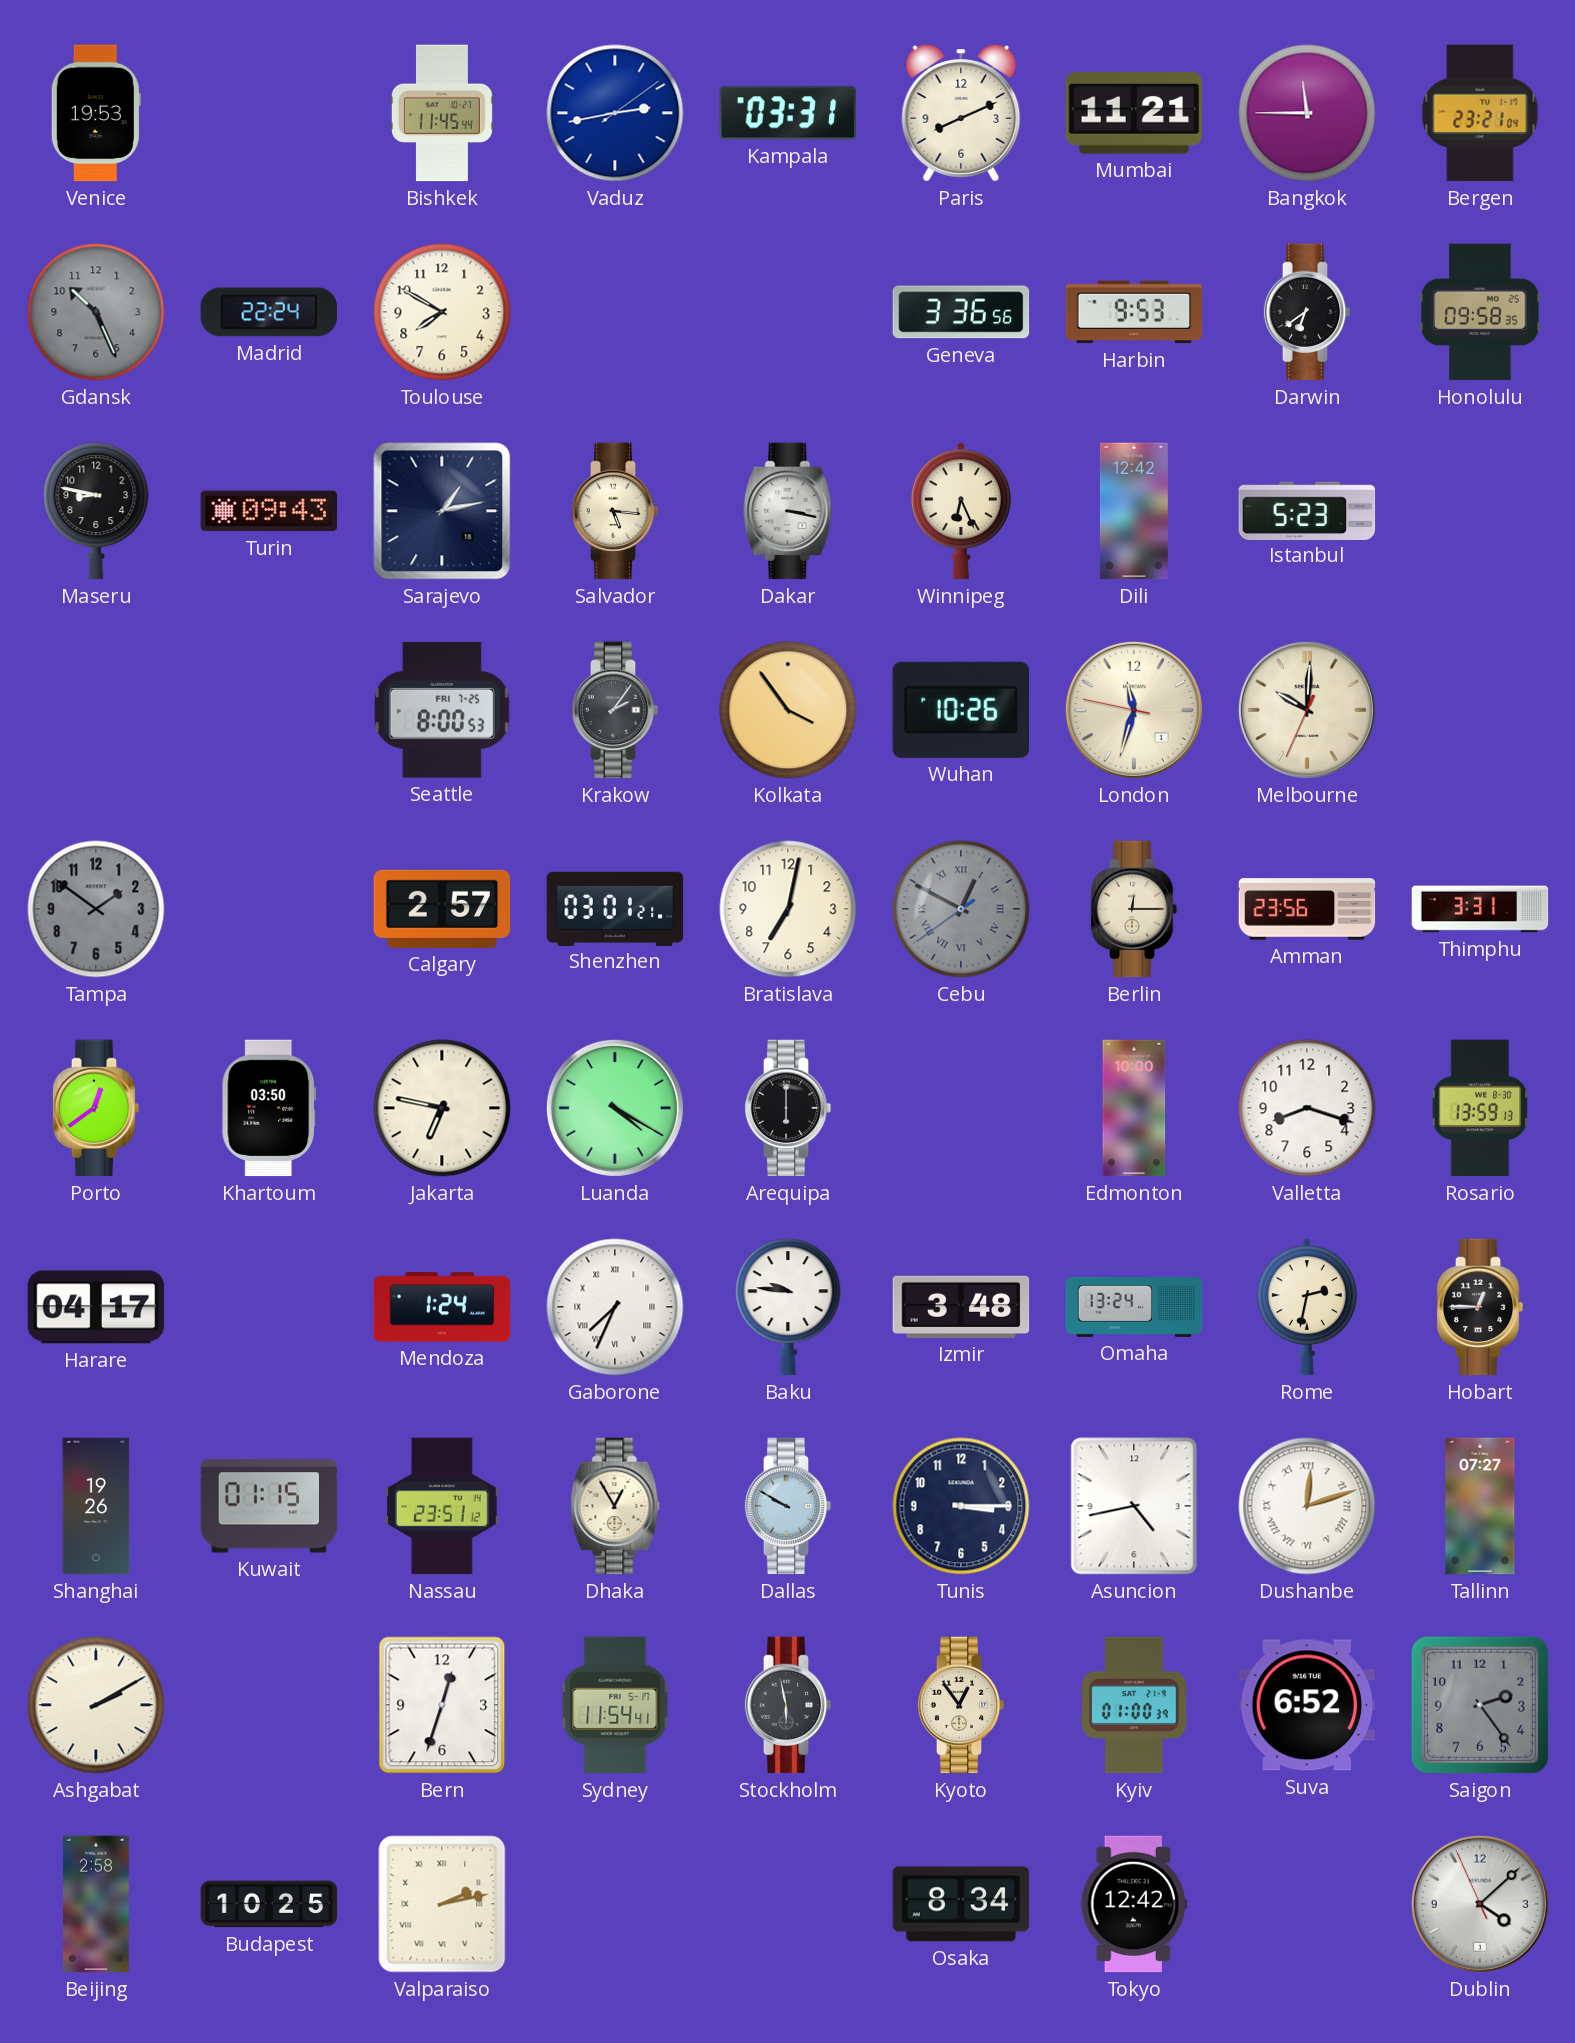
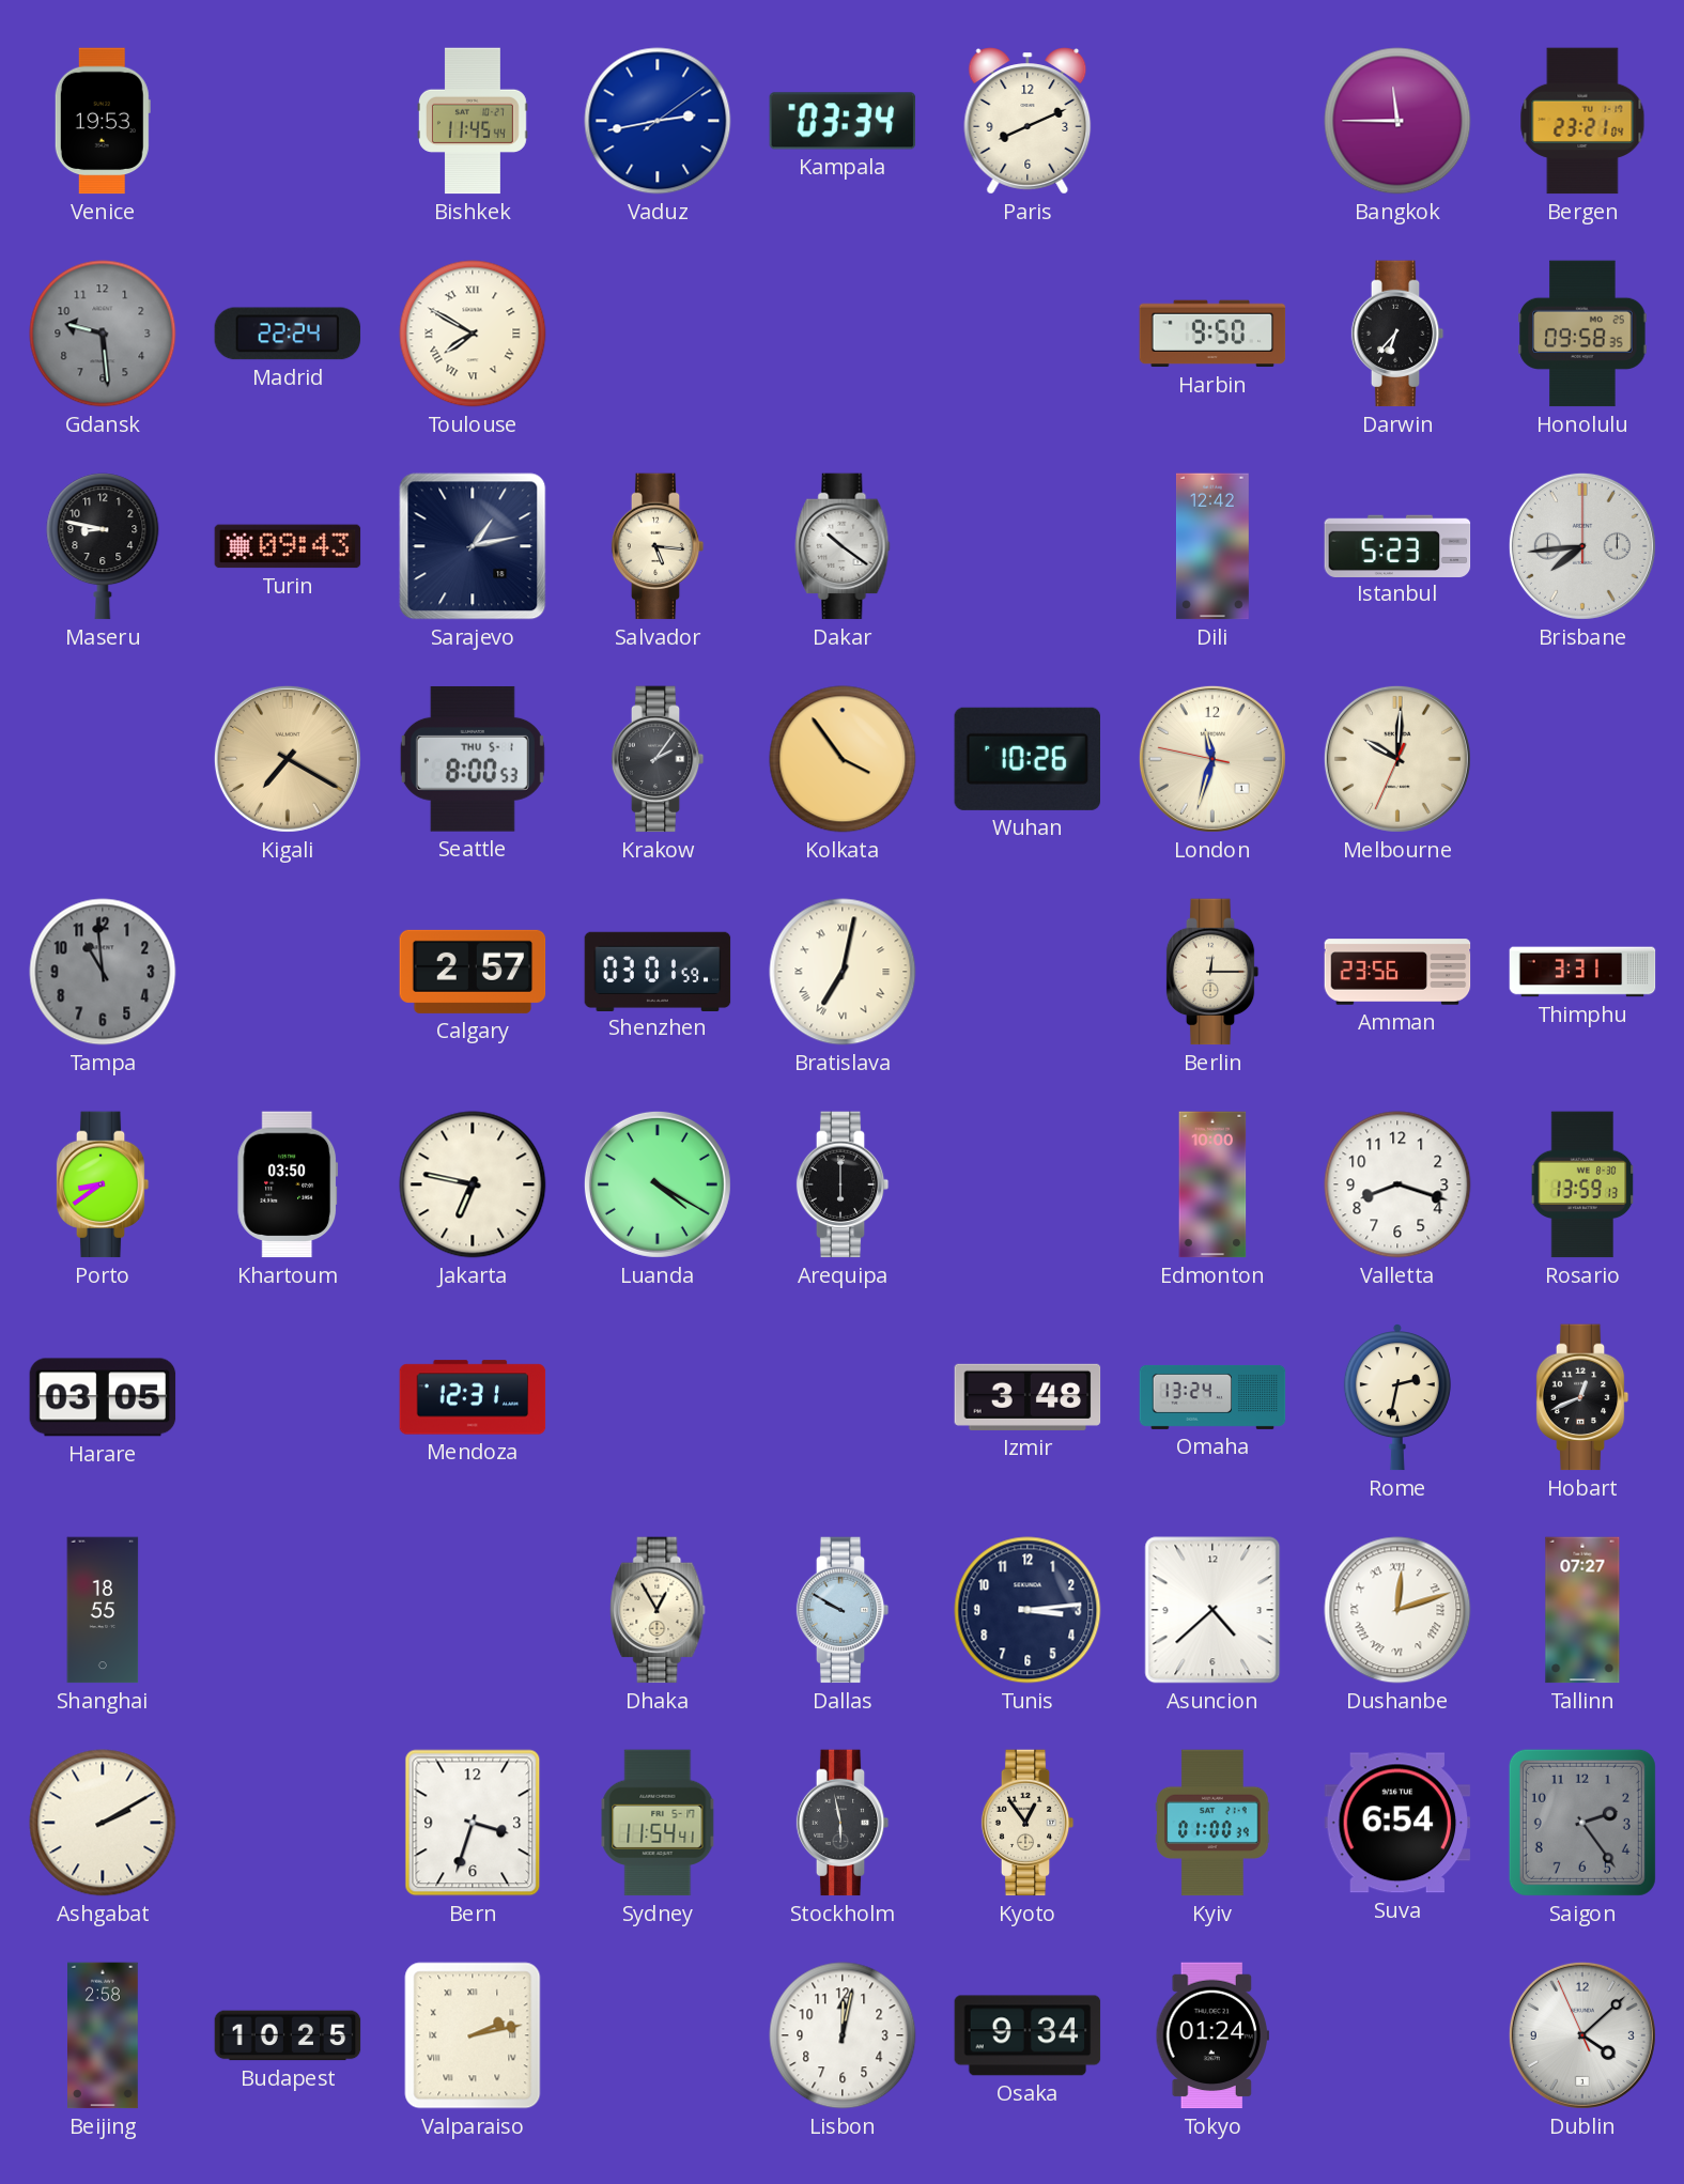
Kampala: 03:31 -> 03:34
Mumbai: 11:21 -> none
Gdansk: 10:26 -> 9:29
Toulouse numerals: Arabic -> Roman
Geneva: 3:36 -> none
Harbin: 9:53 -> 9:50
Darwin: 6:39 -> 6:37
Dakar: 3:17 -> 10:21
Winnipeg: 6:26 -> none
Brisbane: none -> 7:44
Kigali: none -> 7:20
Seattle date: FRI 7-25 -> THU 5-1
Tampa: 1:51 -> 10:59
Shenzhen: 03:01:21 -> 03:01:59
Bratislava numerals: Arabic -> Roman
Cebu: 12:49 -> none
Porto: 12:39 -> 8:39
Harare: 04:17 -> 03:05
Mendoza: 1:24 -> 12:31
Gaborone: 7:34 -> none
Baku: 9:46 -> none
Hobart: 12:45 -> 12:41
Shanghai: 19:26 -> 18:55
Kuwait: 01:15 -> none
Nassau: 23:51 -> none
Tunis: 3:15 -> 3:14
Asuncion: 4:43 -> 4:38
Bern: 12:33 -> 3:33
Suva: 6:52 -> 6:54
Lisbon: none -> 12:02
Osaka: 8:34 -> 9:34
Tokyo: 12:42 -> 01:24
